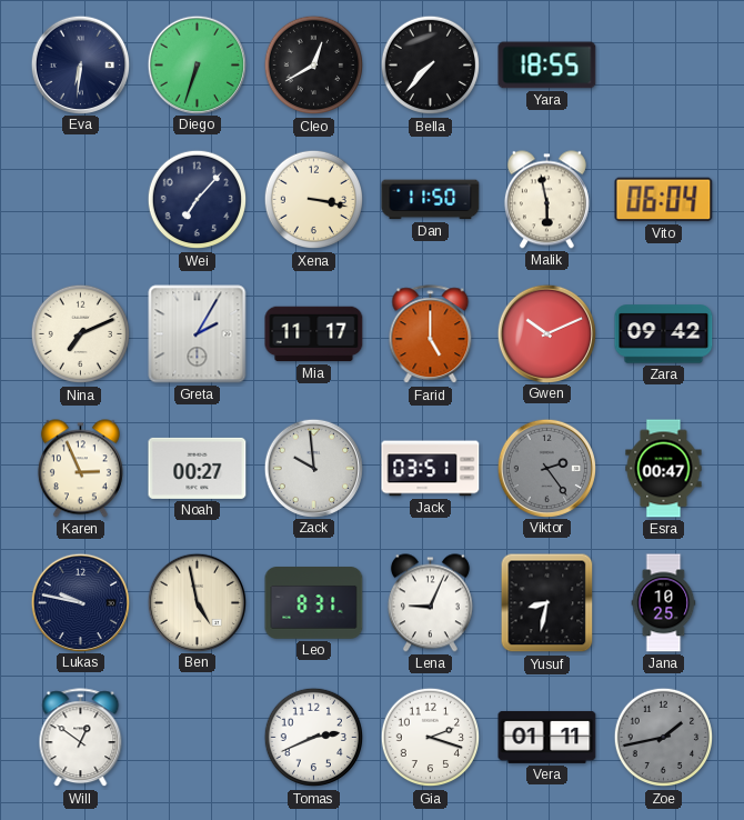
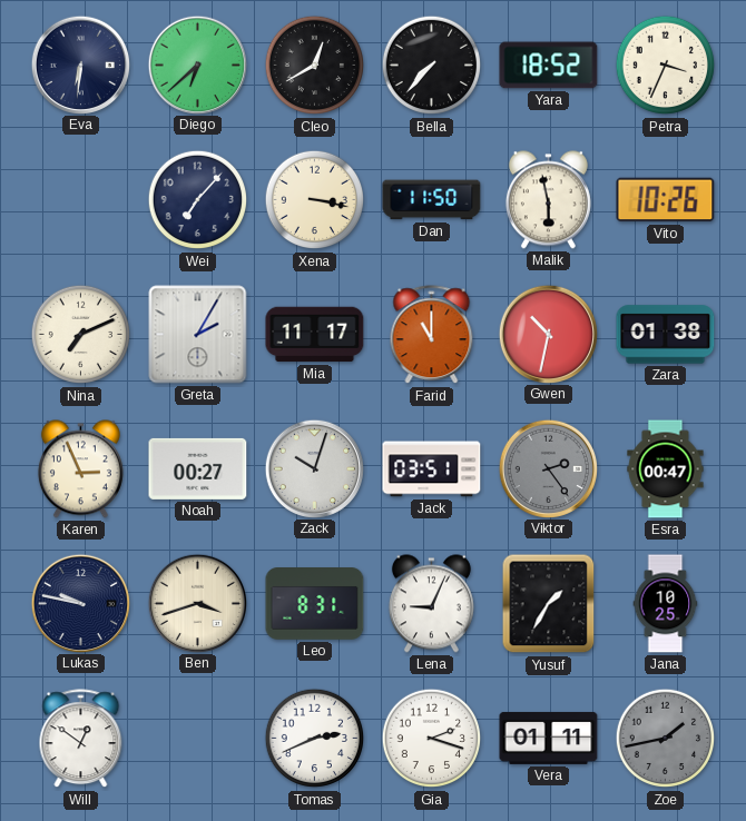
Diego: 6:33 -> 6:38
Yara: 18:55 -> 18:52
Petra: none -> 3:34
Vito: 06:04 -> 10:26
Farid: 5:00 -> 11:00
Gwen: 10:11 -> 10:32
Zara: 09:42 -> 01:38
Zack: 9:59 -> 10:03
Ben: 4:58 -> 3:42
Yusuf: 8:32 -> 1:35
